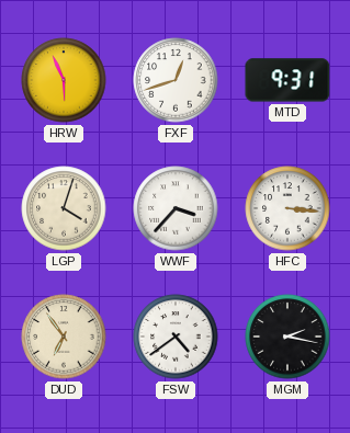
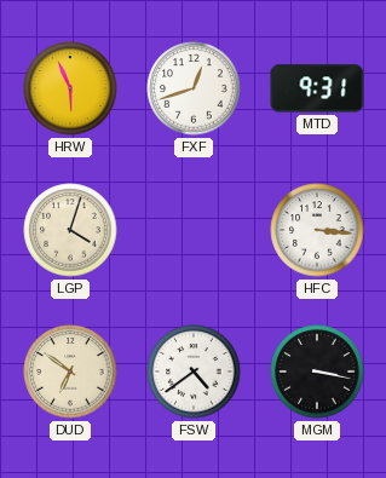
WWF: 3:37 -> none
DUD: 6:54 -> 6:51
MGM: 2:17 -> 3:17
